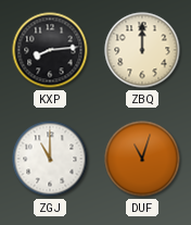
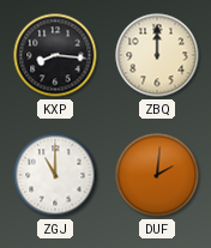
KXP: 8:14 -> 8:16
DUF: 11:03 -> 2:01
